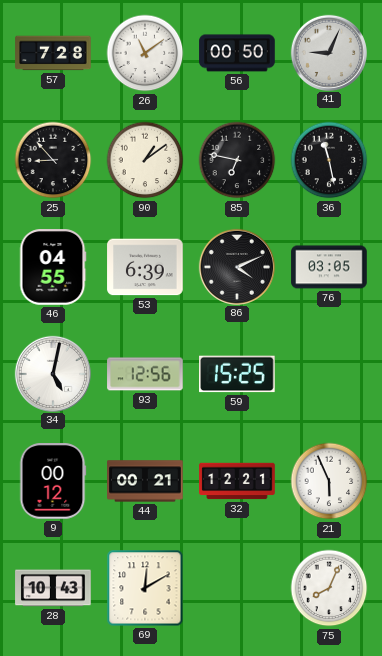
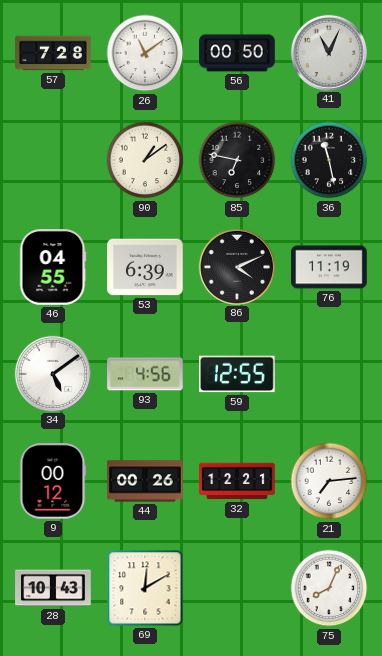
41: 9:04 -> 11:04
25: 8:53 -> none
76: 03:05 -> 11:19
34: 5:02 -> 5:09
93: 12:56 -> 4:56
59: 15:25 -> 12:55
44: 00:21 -> 00:26
21: 5:56 -> 7:14
